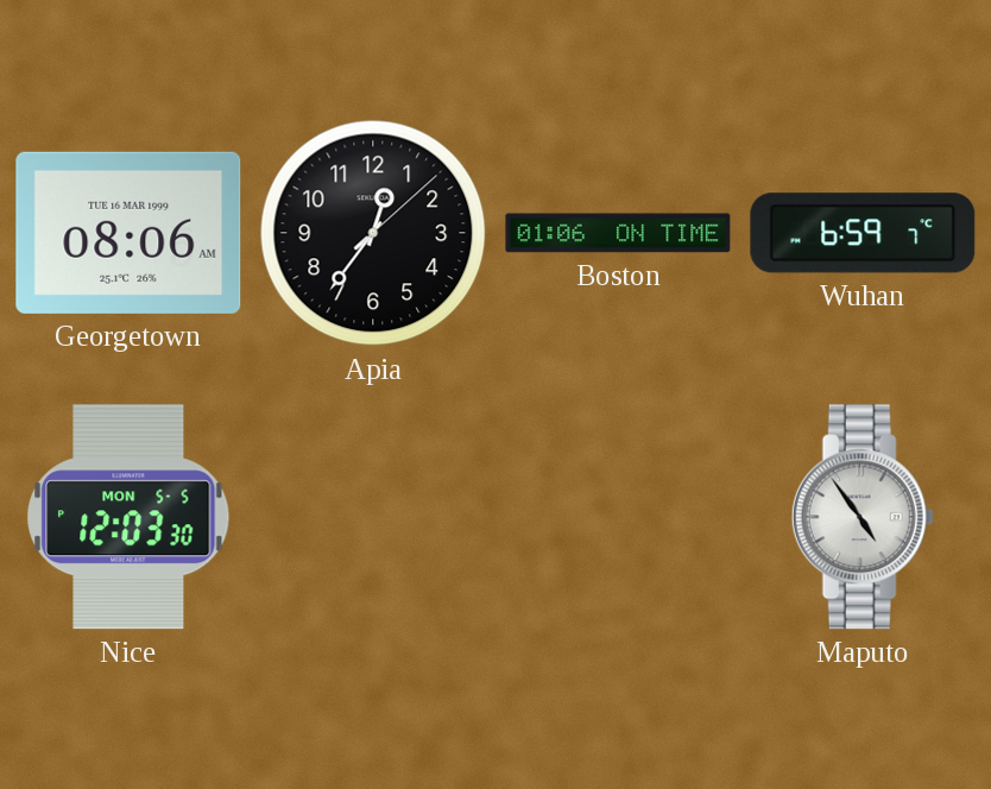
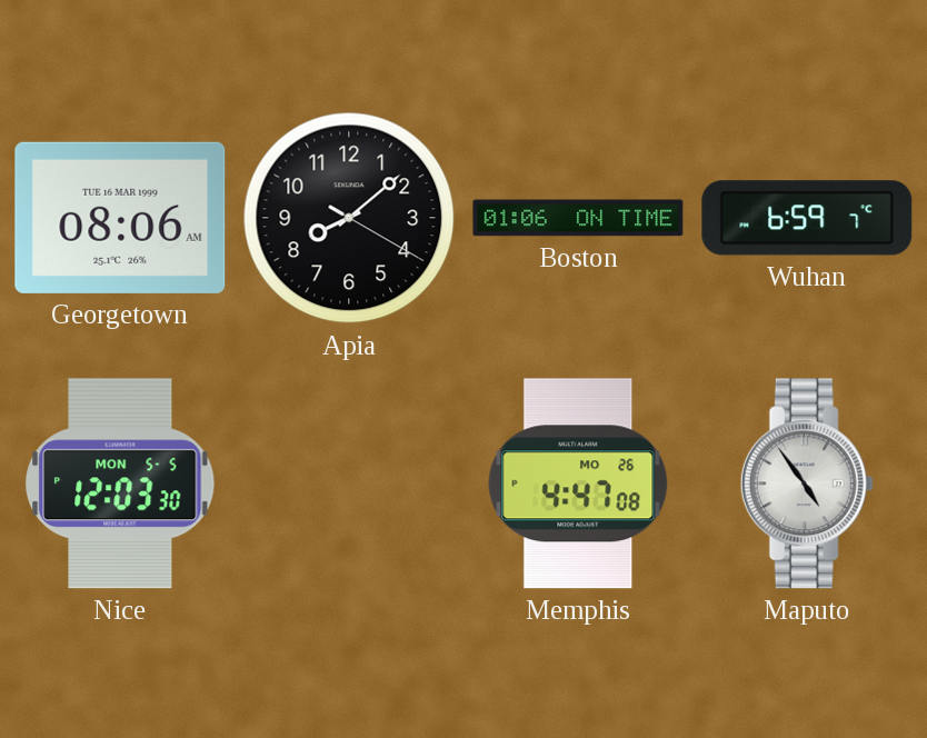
Apia: 12:36 -> 8:08
Memphis: none -> 4:47
